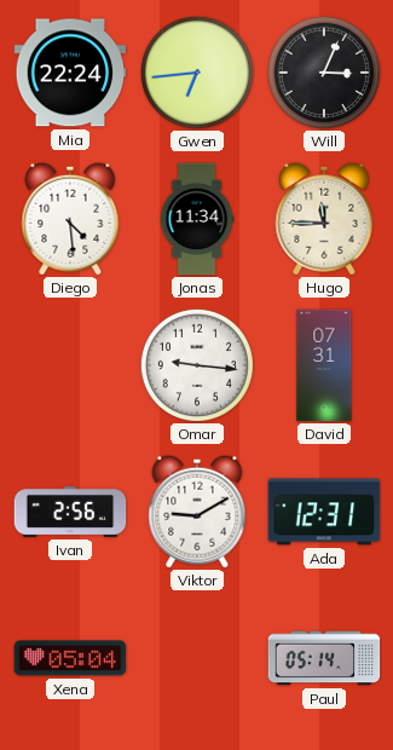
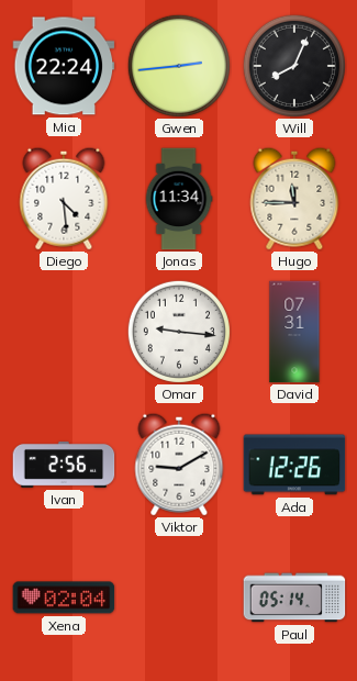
Gwen: 6:44 -> 2:44
Will: 3:04 -> 8:04
Ada: 12:31 -> 12:26
Xena: 05:04 -> 02:04
